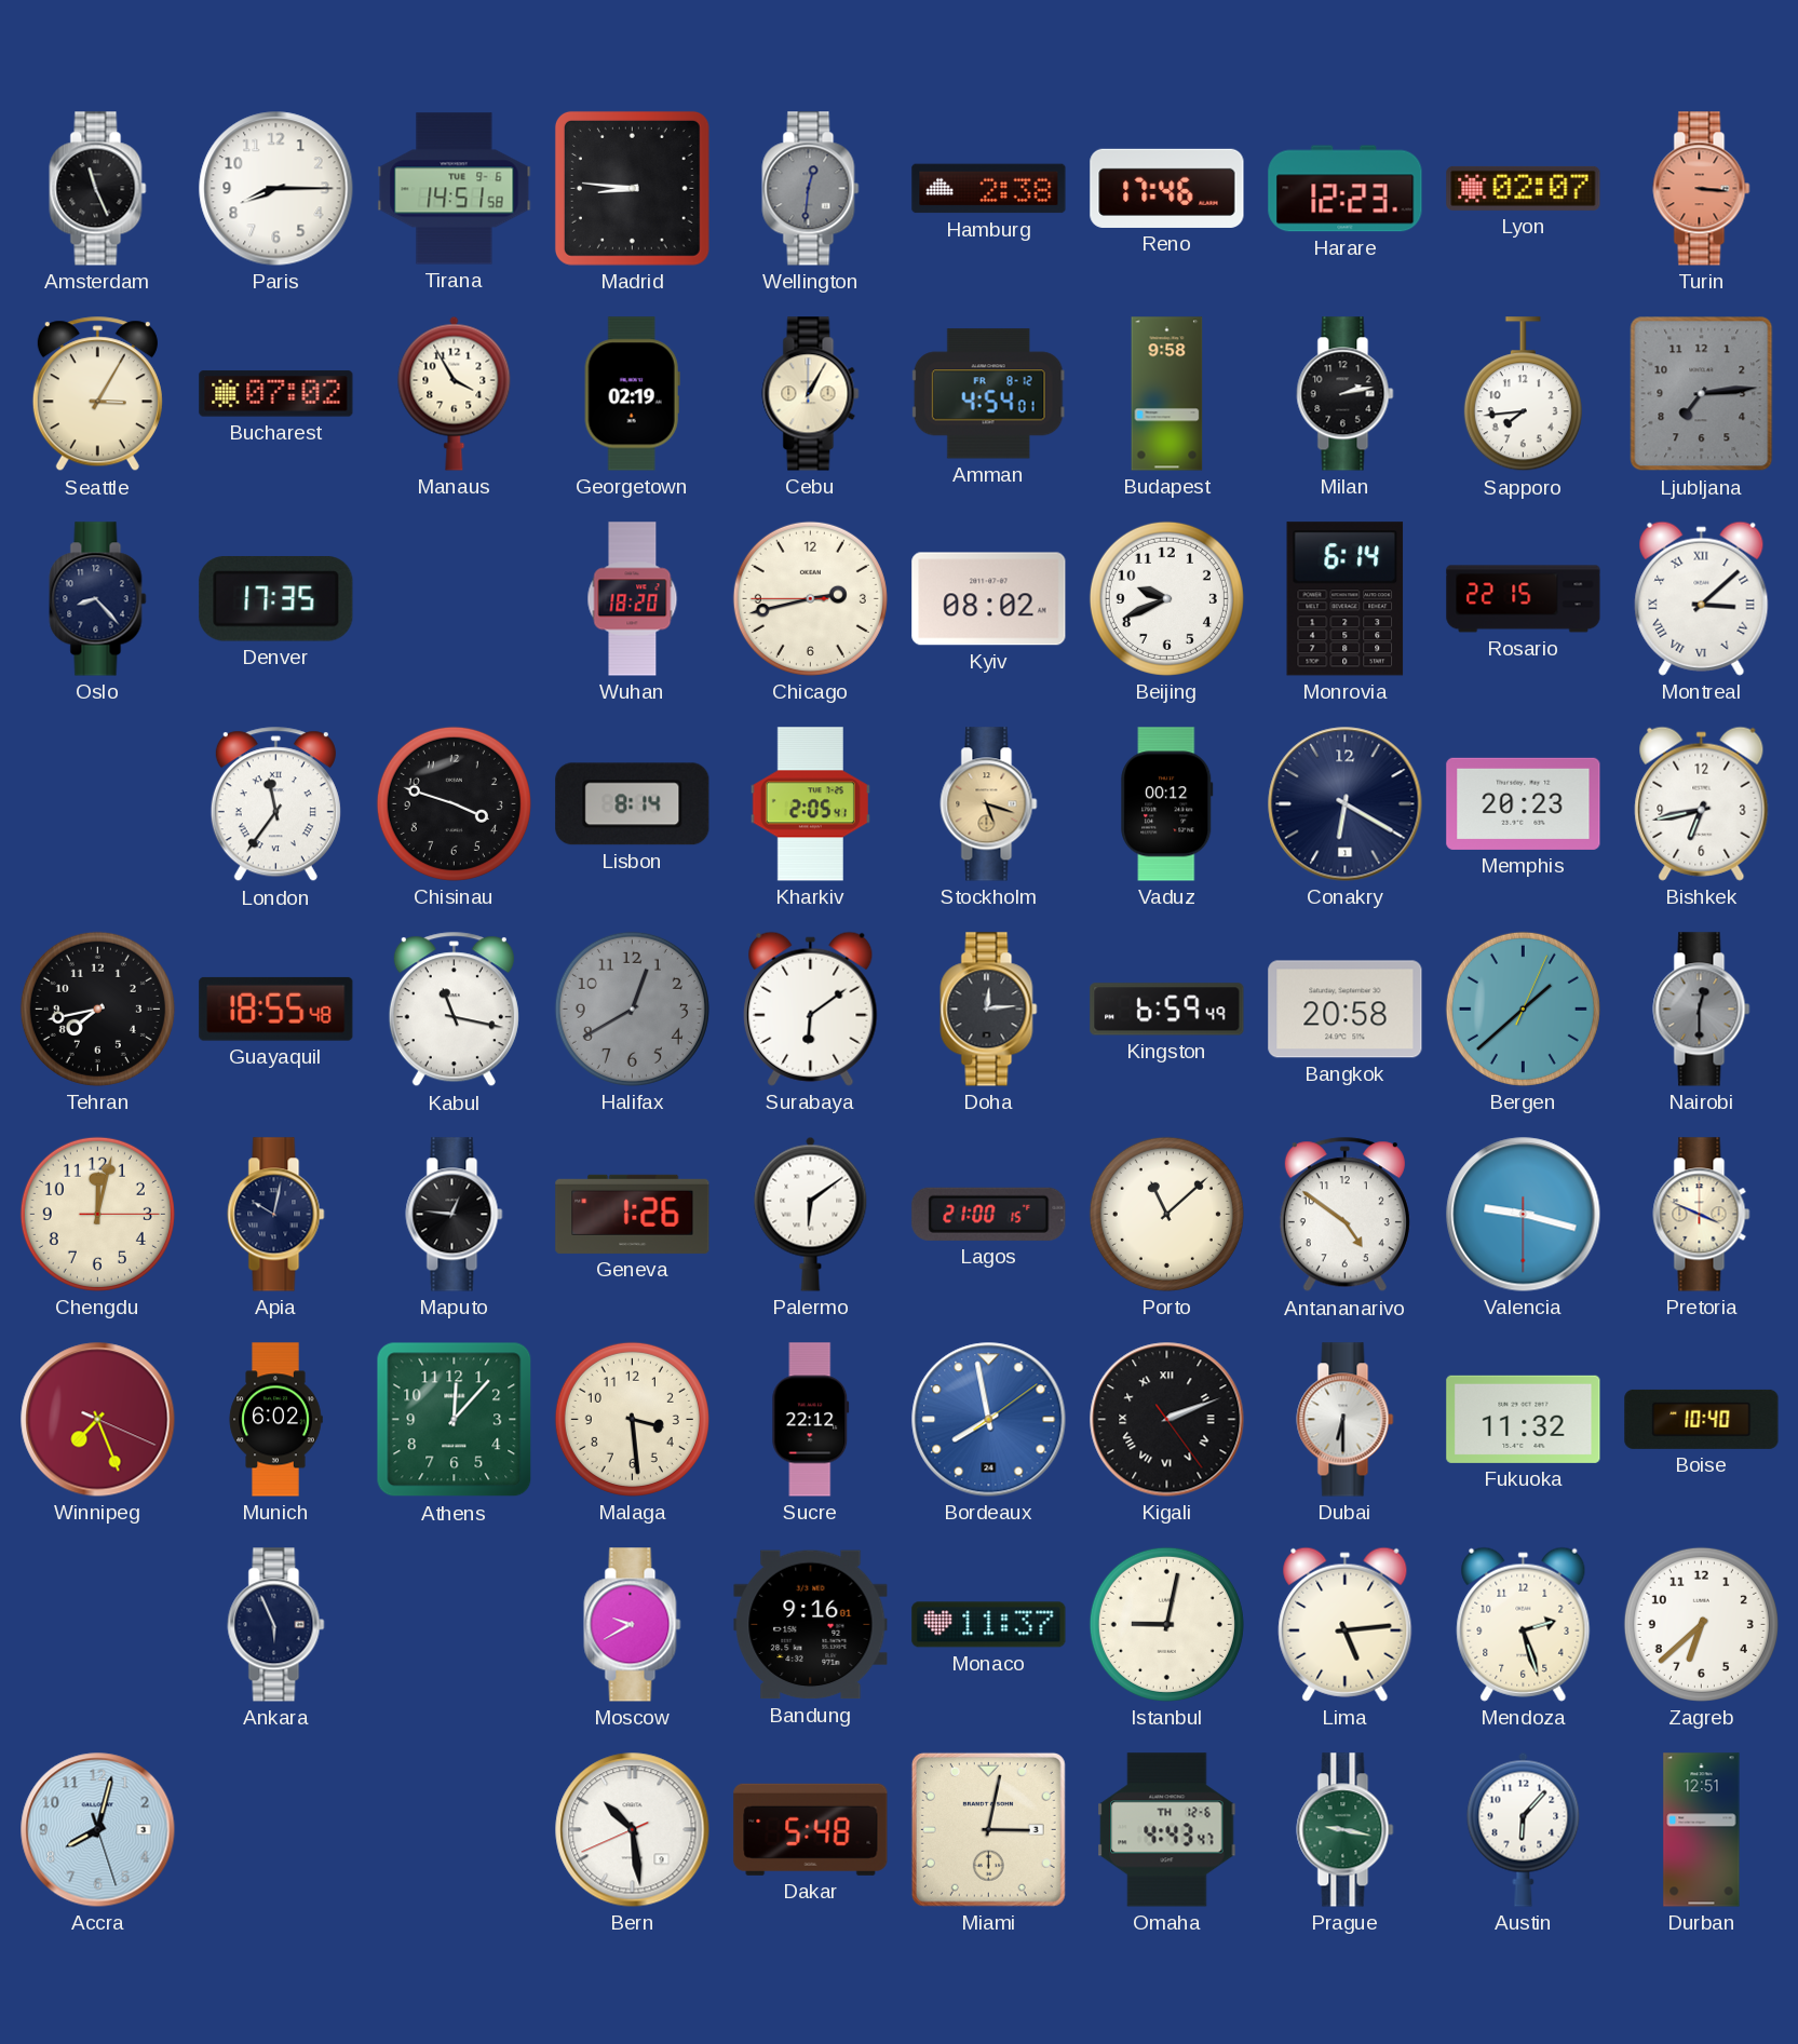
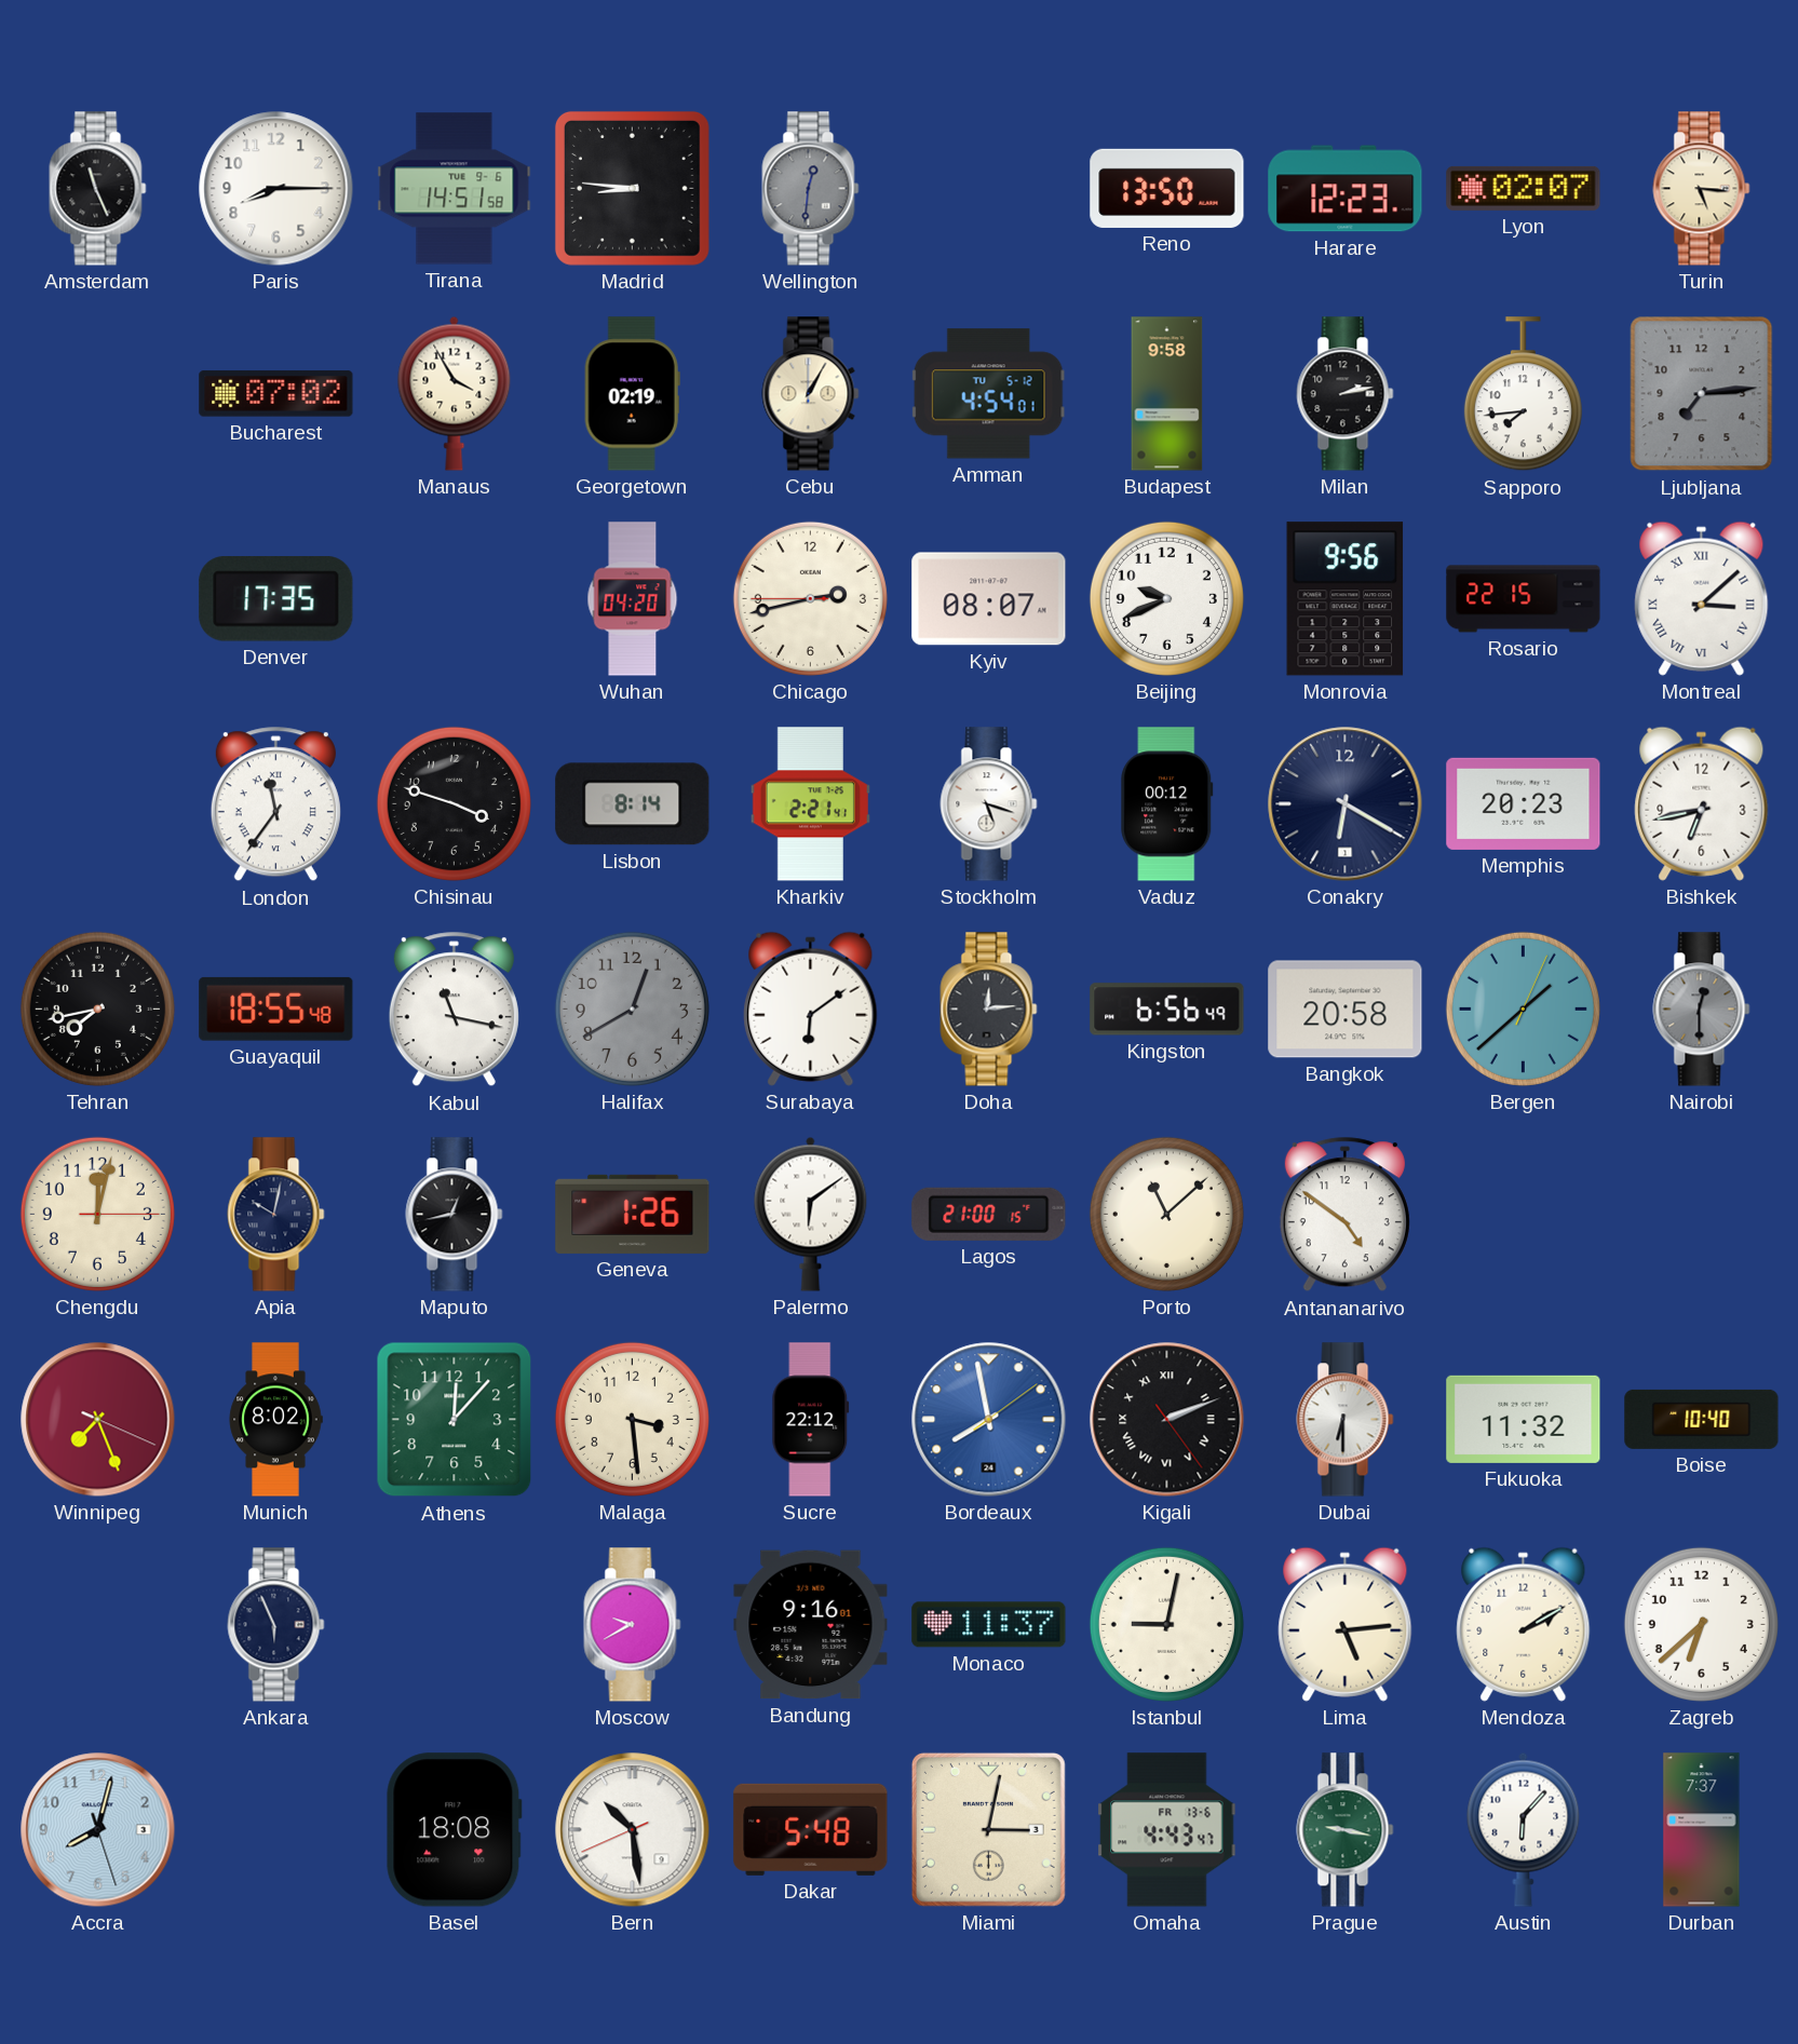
Hamburg: 2:38 -> none
Reno: 17:46 -> 13:50
Turin: 3:16 -> 5:16
Turin dial: salmon -> cream
Seattle: 3:05 -> none
Amman date: FR 8-12 -> TU 5-12
Oslo: 8:23 -> none
Wuhan: 18:20 -> 04:20
Kyiv: 08:02 -> 08:07
Monrovia: 6:14 -> 9:56
Kharkiv: 2:05 -> 2:21
Stockholm dial: champagne -> white
Kingston: 6:59 -> 6:56
Maputo: 12:46 -> 12:43
Valencia: 9:17 -> none
Pretoria: 3:49 -> none
Munich: 6:02 -> 8:02
Mendoza: 2:27 -> 2:10
Basel: none -> 18:08
Omaha date: TH 12-6 -> FR 13-6
Durban: 12:51 -> 7:37
